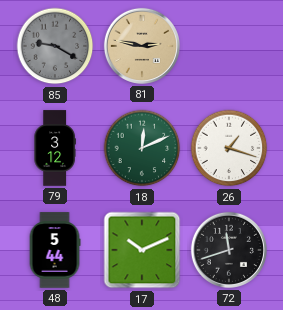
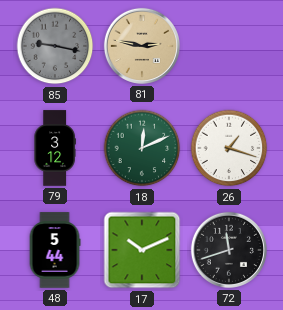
85: 9:20 -> 9:17
